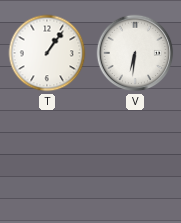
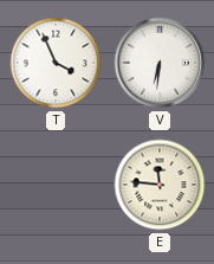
T: 1:06 -> 3:56
E: none -> 11:46
